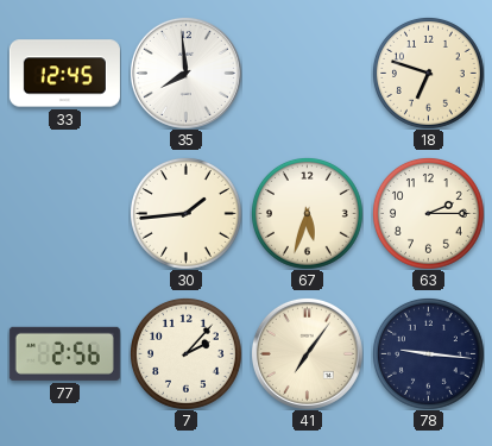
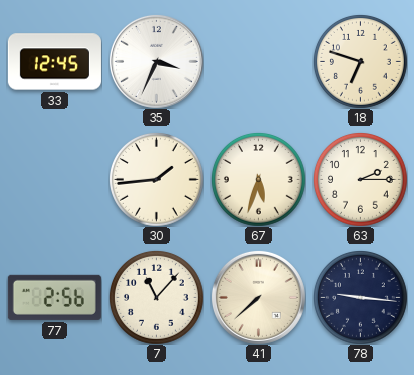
35: 7:59 -> 3:34
7: 2:07 -> 11:07
41: 7:06 -> 7:38
